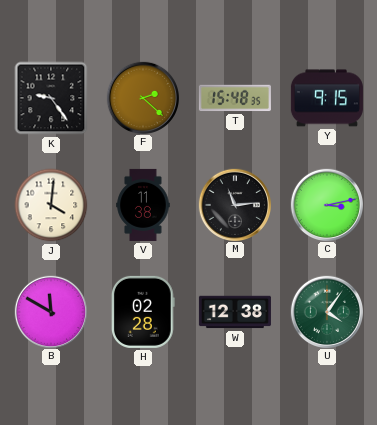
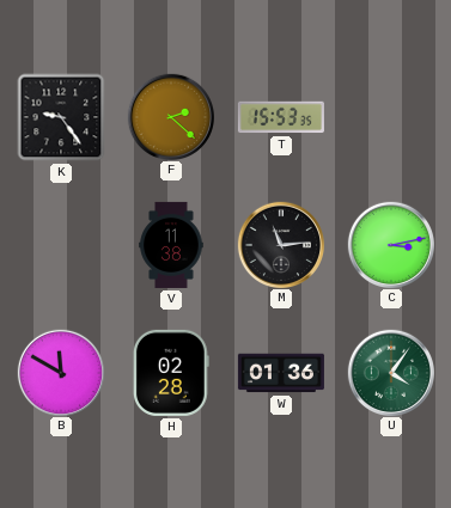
T: 15:48 -> 15:53
Y: 9:15 -> none
J: 4:01 -> none
W: 12:38 -> 01:36
